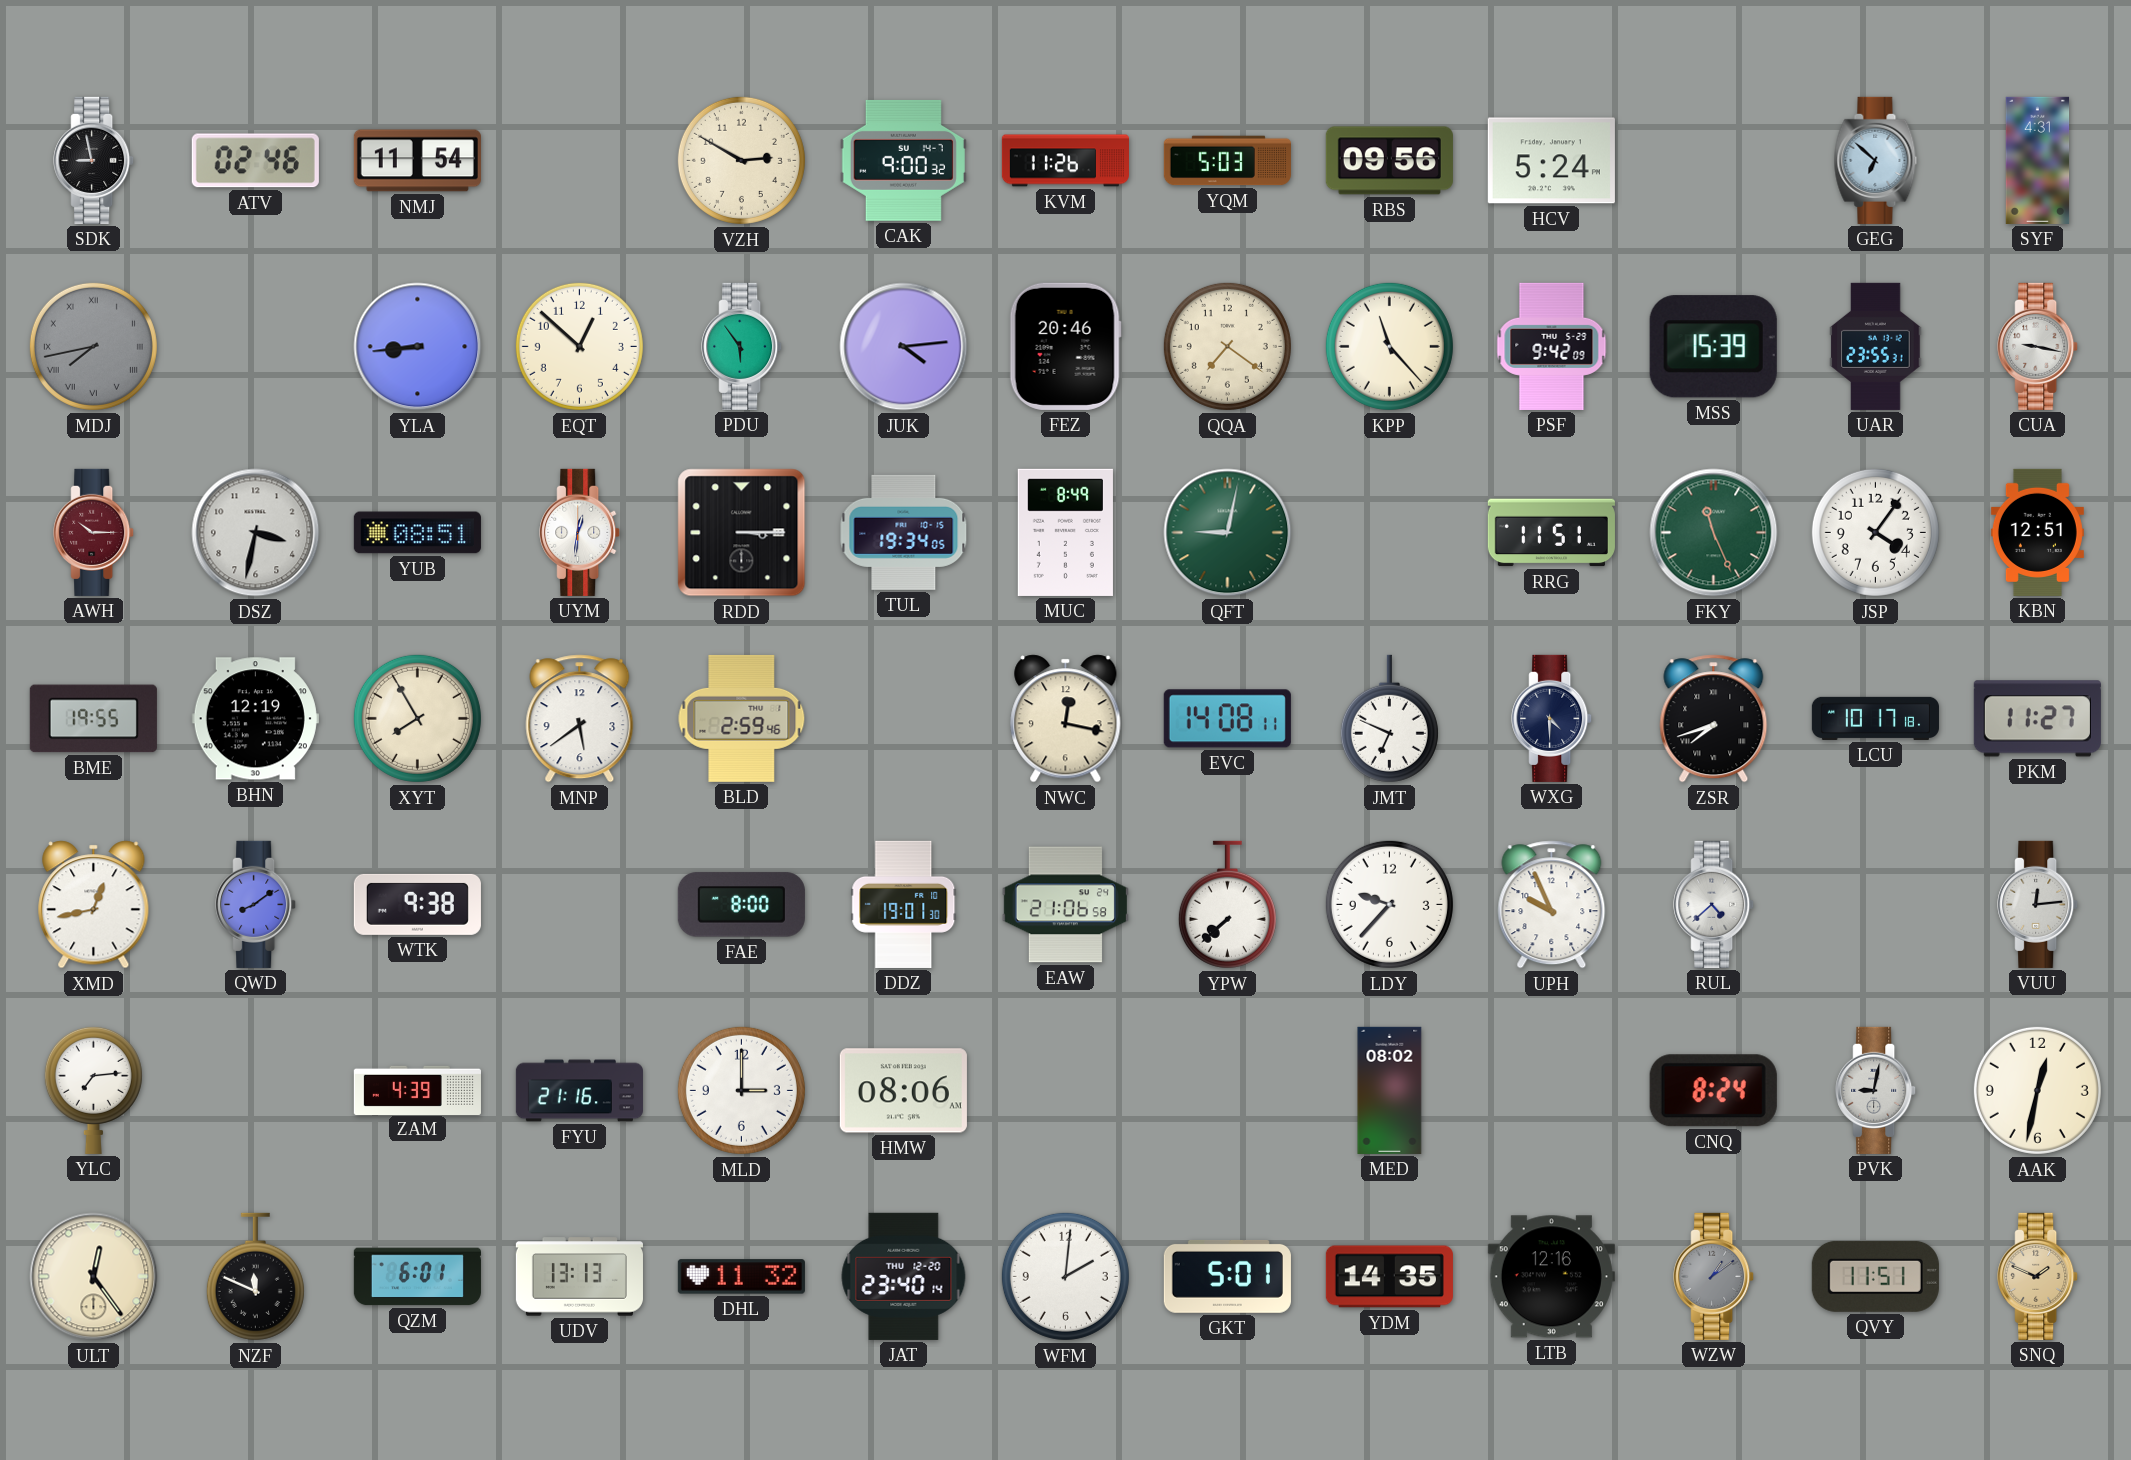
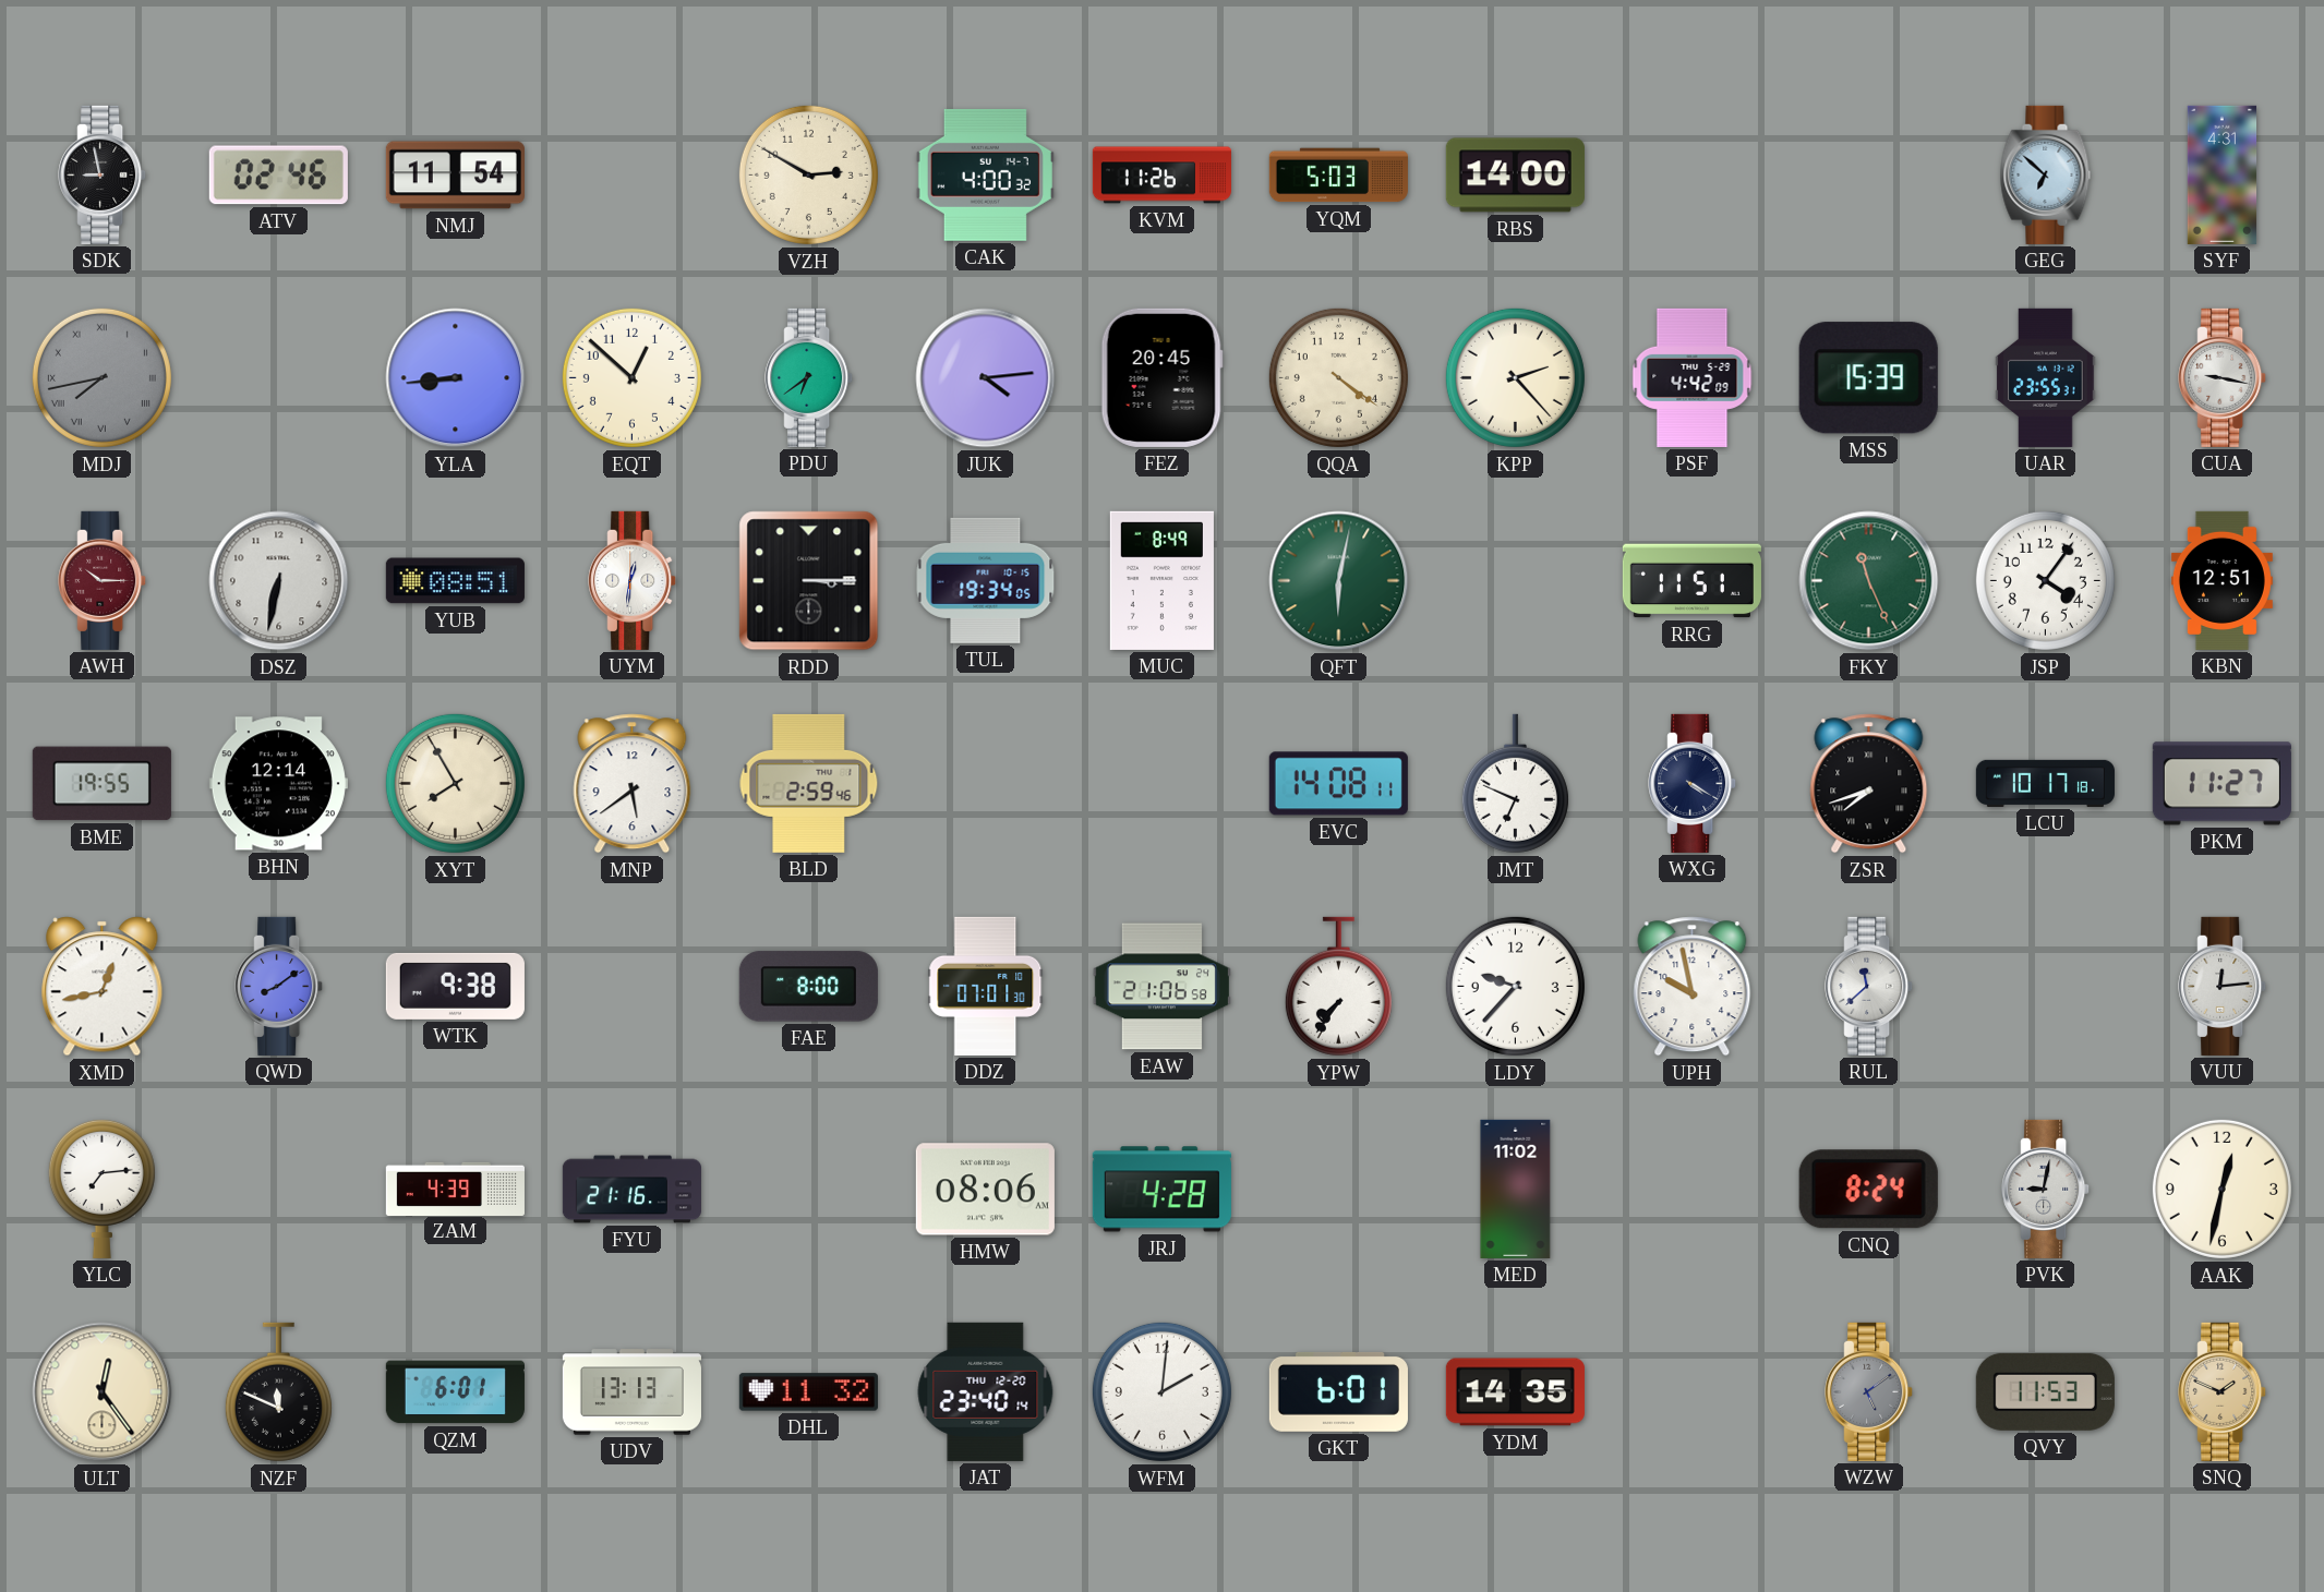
CAK: 9:00 -> 4:00
RBS: 09:56 -> 14:00
HCV: 5:24 -> none
PDU: 5:54 -> 6:39
FEZ: 20:46 -> 20:45
QQA: 7:21 -> 4:21
KPP: 11:23 -> 2:23
PSF: 9:42 -> 4:42
DSZ: 3:32 -> 6:32
QFT: 9:02 -> 6:02
BHN: 12:19 -> 12:14
NWC: 12:17 -> none
WXG: 4:30 -> 4:20
DDZ: 19:01 -> 07:01
YPW: 7:38 -> 7:36
UPH: 9:56 -> 9:58
RUL: 4:38 -> 11:38
MLD: 3:00 -> none
JRJ: none -> 4:28
MED: 08:02 -> 11:02
GKT: 5:01 -> 6:01
LTB: 12:16 -> none
WZW: 1:09 -> 5:09
QVY: 11:51 -> 11:53
